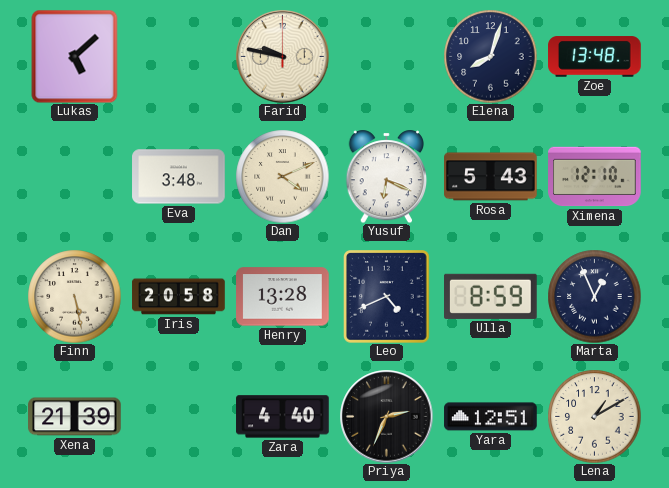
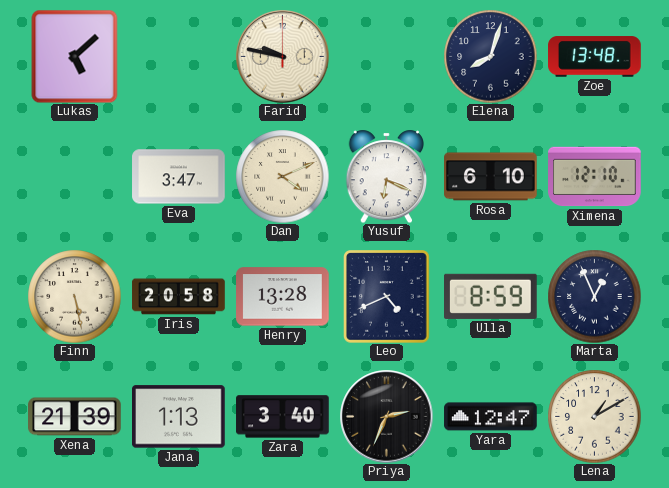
Eva: 3:48 -> 3:47
Rosa: 5:43 -> 6:10
Jana: none -> 1:13
Zara: 4:40 -> 3:40
Yara: 12:51 -> 12:47
